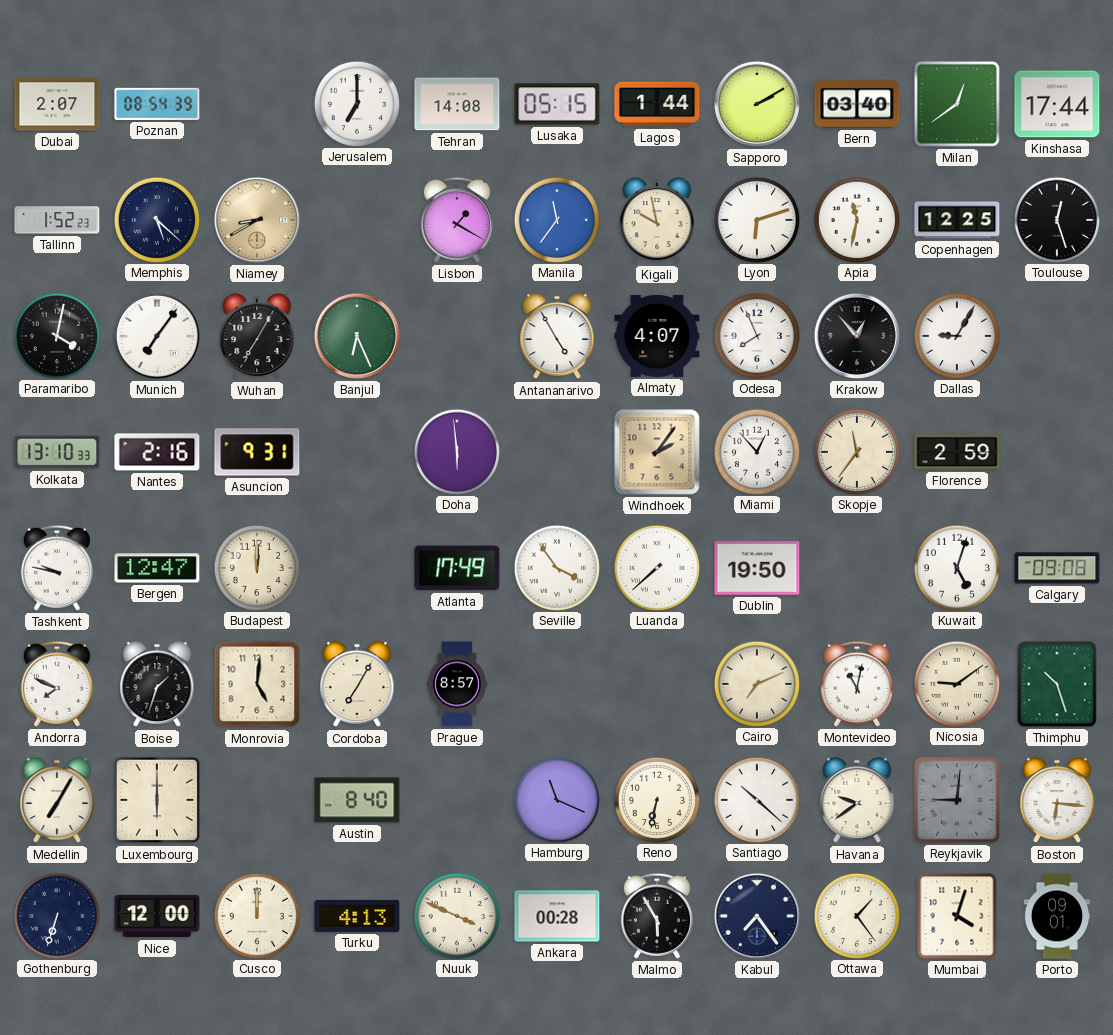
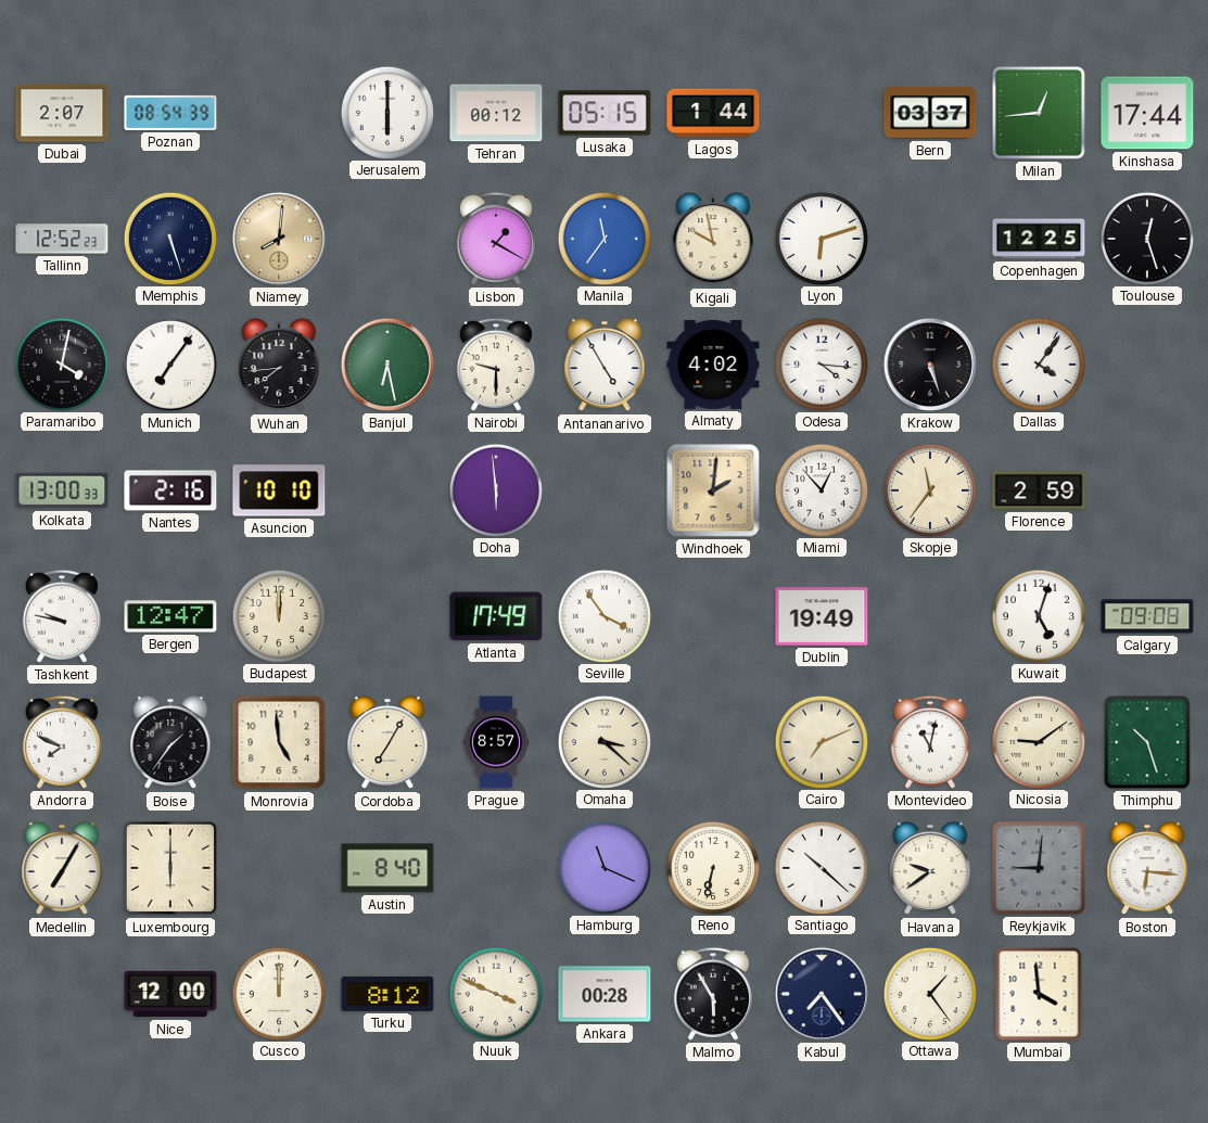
Jerusalem: 7:00 -> 6:00
Tehran: 14:08 -> 00:12
Sapporo: 2:10 -> none
Bern: 03:40 -> 03:37
Milan: 12:39 -> 12:44
Tallinn: 1:52 -> 12:52
Memphis: 5:22 -> 5:27
Niamey: 8:40 -> 8:01
Apia: 11:32 -> none
Wuhan: 7:05 -> 7:44
Banjul: 6:26 -> 6:28
Nairobi: none -> 9:30
Almaty: 4:07 -> 4:02
Odesa: 7:56 -> 4:16
Krakow: 12:53 -> 5:27
Dallas: 9:05 -> 4:06
Kolkata: 13:10 -> 13:00
Asuncion: 9:31 -> 10:10
Windhoek: 2:06 -> 2:01
Luanda: 7:38 -> none
Dublin: 19:50 -> 19:49
Boise: 1:33 -> 1:36
Monrovia: 5:01 -> 4:59
Omaha: none -> 3:22
Gothenburg: 6:33 -> none
Turku: 4:13 -> 8:12
Mumbai: 4:03 -> 3:59
Porto: 09:01 -> none
